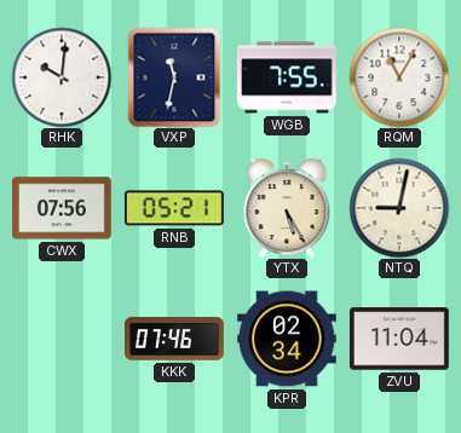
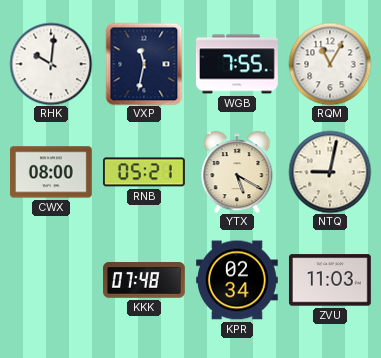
CWX: 07:56 -> 08:00
YTX: 5:25 -> 5:20
KKK: 07:46 -> 07:48
ZVU: 11:04 -> 11:03
